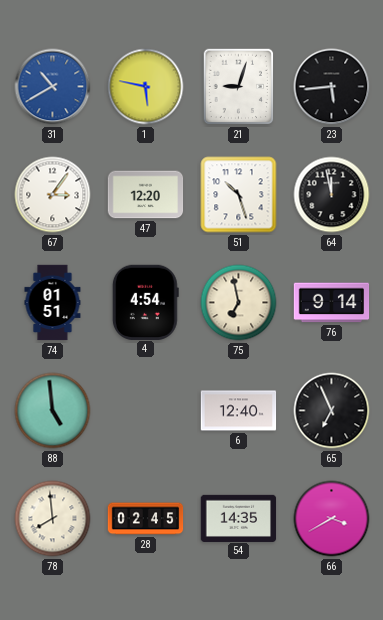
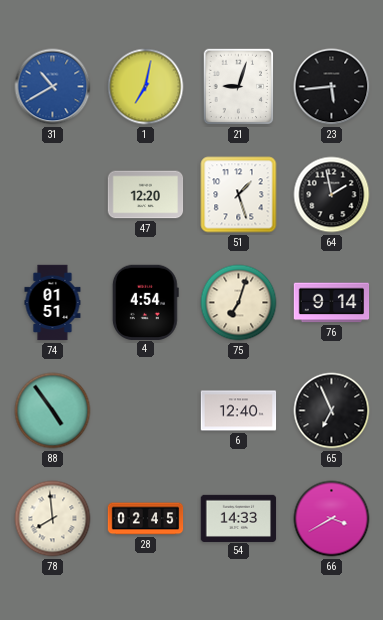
1: 5:47 -> 7:02
67: 3:06 -> none
51: 10:27 -> 1:27
64: 11:58 -> 1:58
75: 6:58 -> 7:03
88: 4:59 -> 4:54
54: 14:35 -> 14:33
